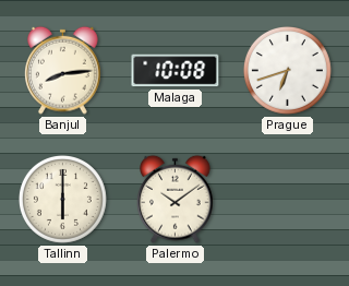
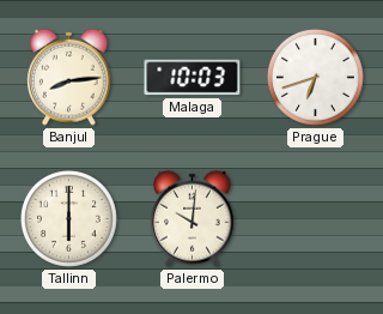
Malaga: 10:08 -> 10:03
Palermo: 10:09 -> 10:01
